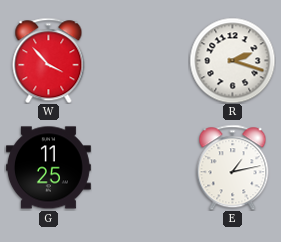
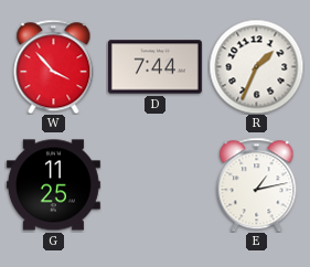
D: none -> 7:44
R: 2:18 -> 1:34
